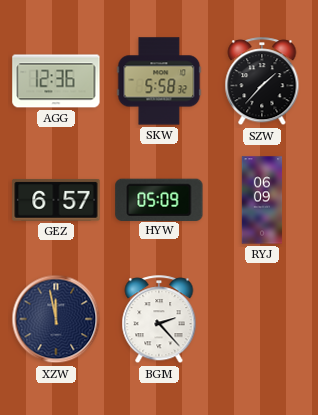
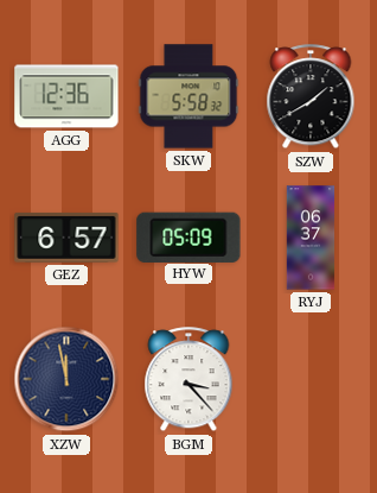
SZW: 1:37 -> 1:40
RYJ: 06:09 -> 06:37
BGM: 2:23 -> 3:23
